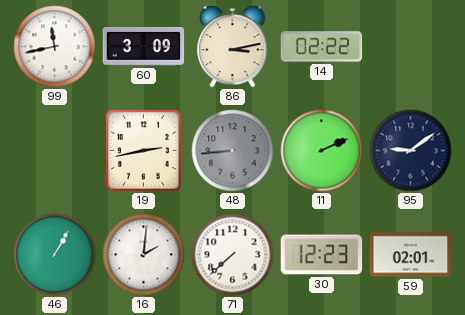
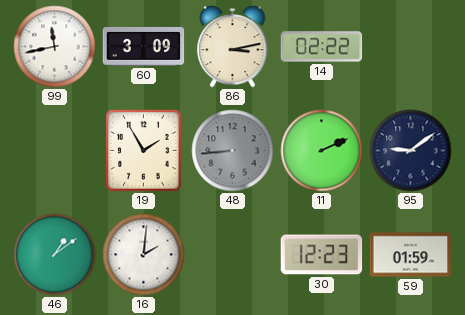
19: 2:43 -> 1:55
46: 1:05 -> 1:09
71: 7:38 -> none
59: 02:01 -> 01:59
